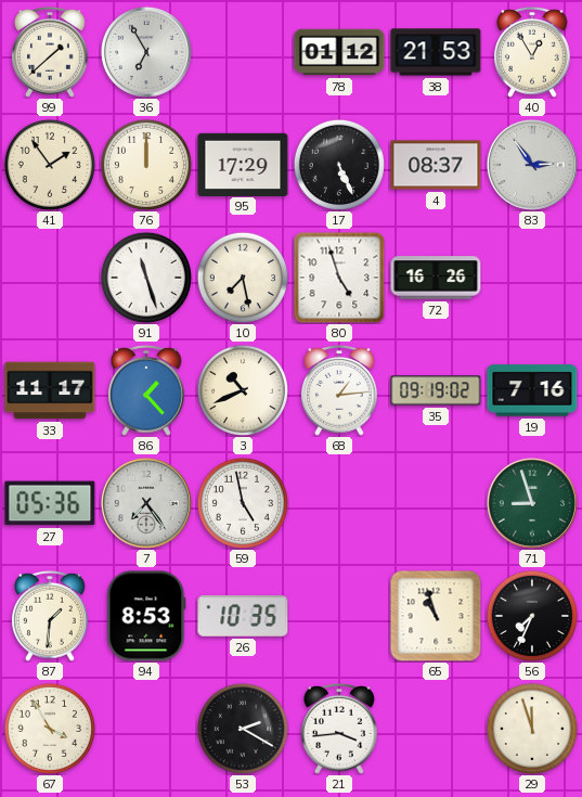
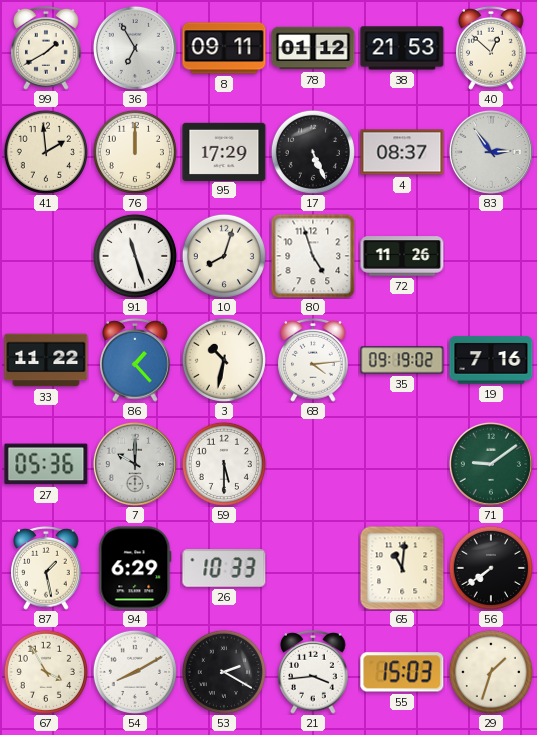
99: 1:38 -> 1:40
8: none -> 09:11
40: 12:55 -> 12:52
41: 1:54 -> 1:59
10: 7:28 -> 8:03
72: 16:26 -> 11:26
33: 11:17 -> 11:22
3: 10:41 -> 10:32
68: 1:14 -> 4:14
7: 7:24 -> 10:00
59: 4:58 -> 5:30
71: 8:57 -> 9:09
87: 1:31 -> 1:28
94: 8:53 -> 6:29
26: 10:35 -> 10:33
65: 10:57 -> 11:01
56: 7:34 -> 7:39
54: none -> 8:10
55: none -> 15:03
29: 11:57 -> 1:33
